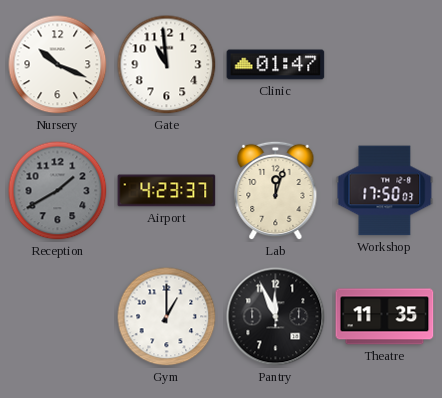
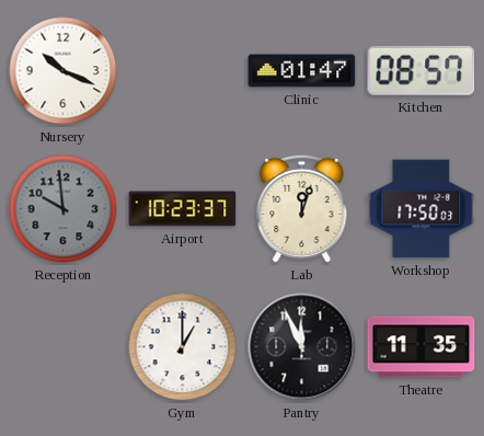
Gate: 10:59 -> none
Kitchen: none -> 08:57
Reception: 1:40 -> 9:59
Airport: 4:23 -> 10:23
